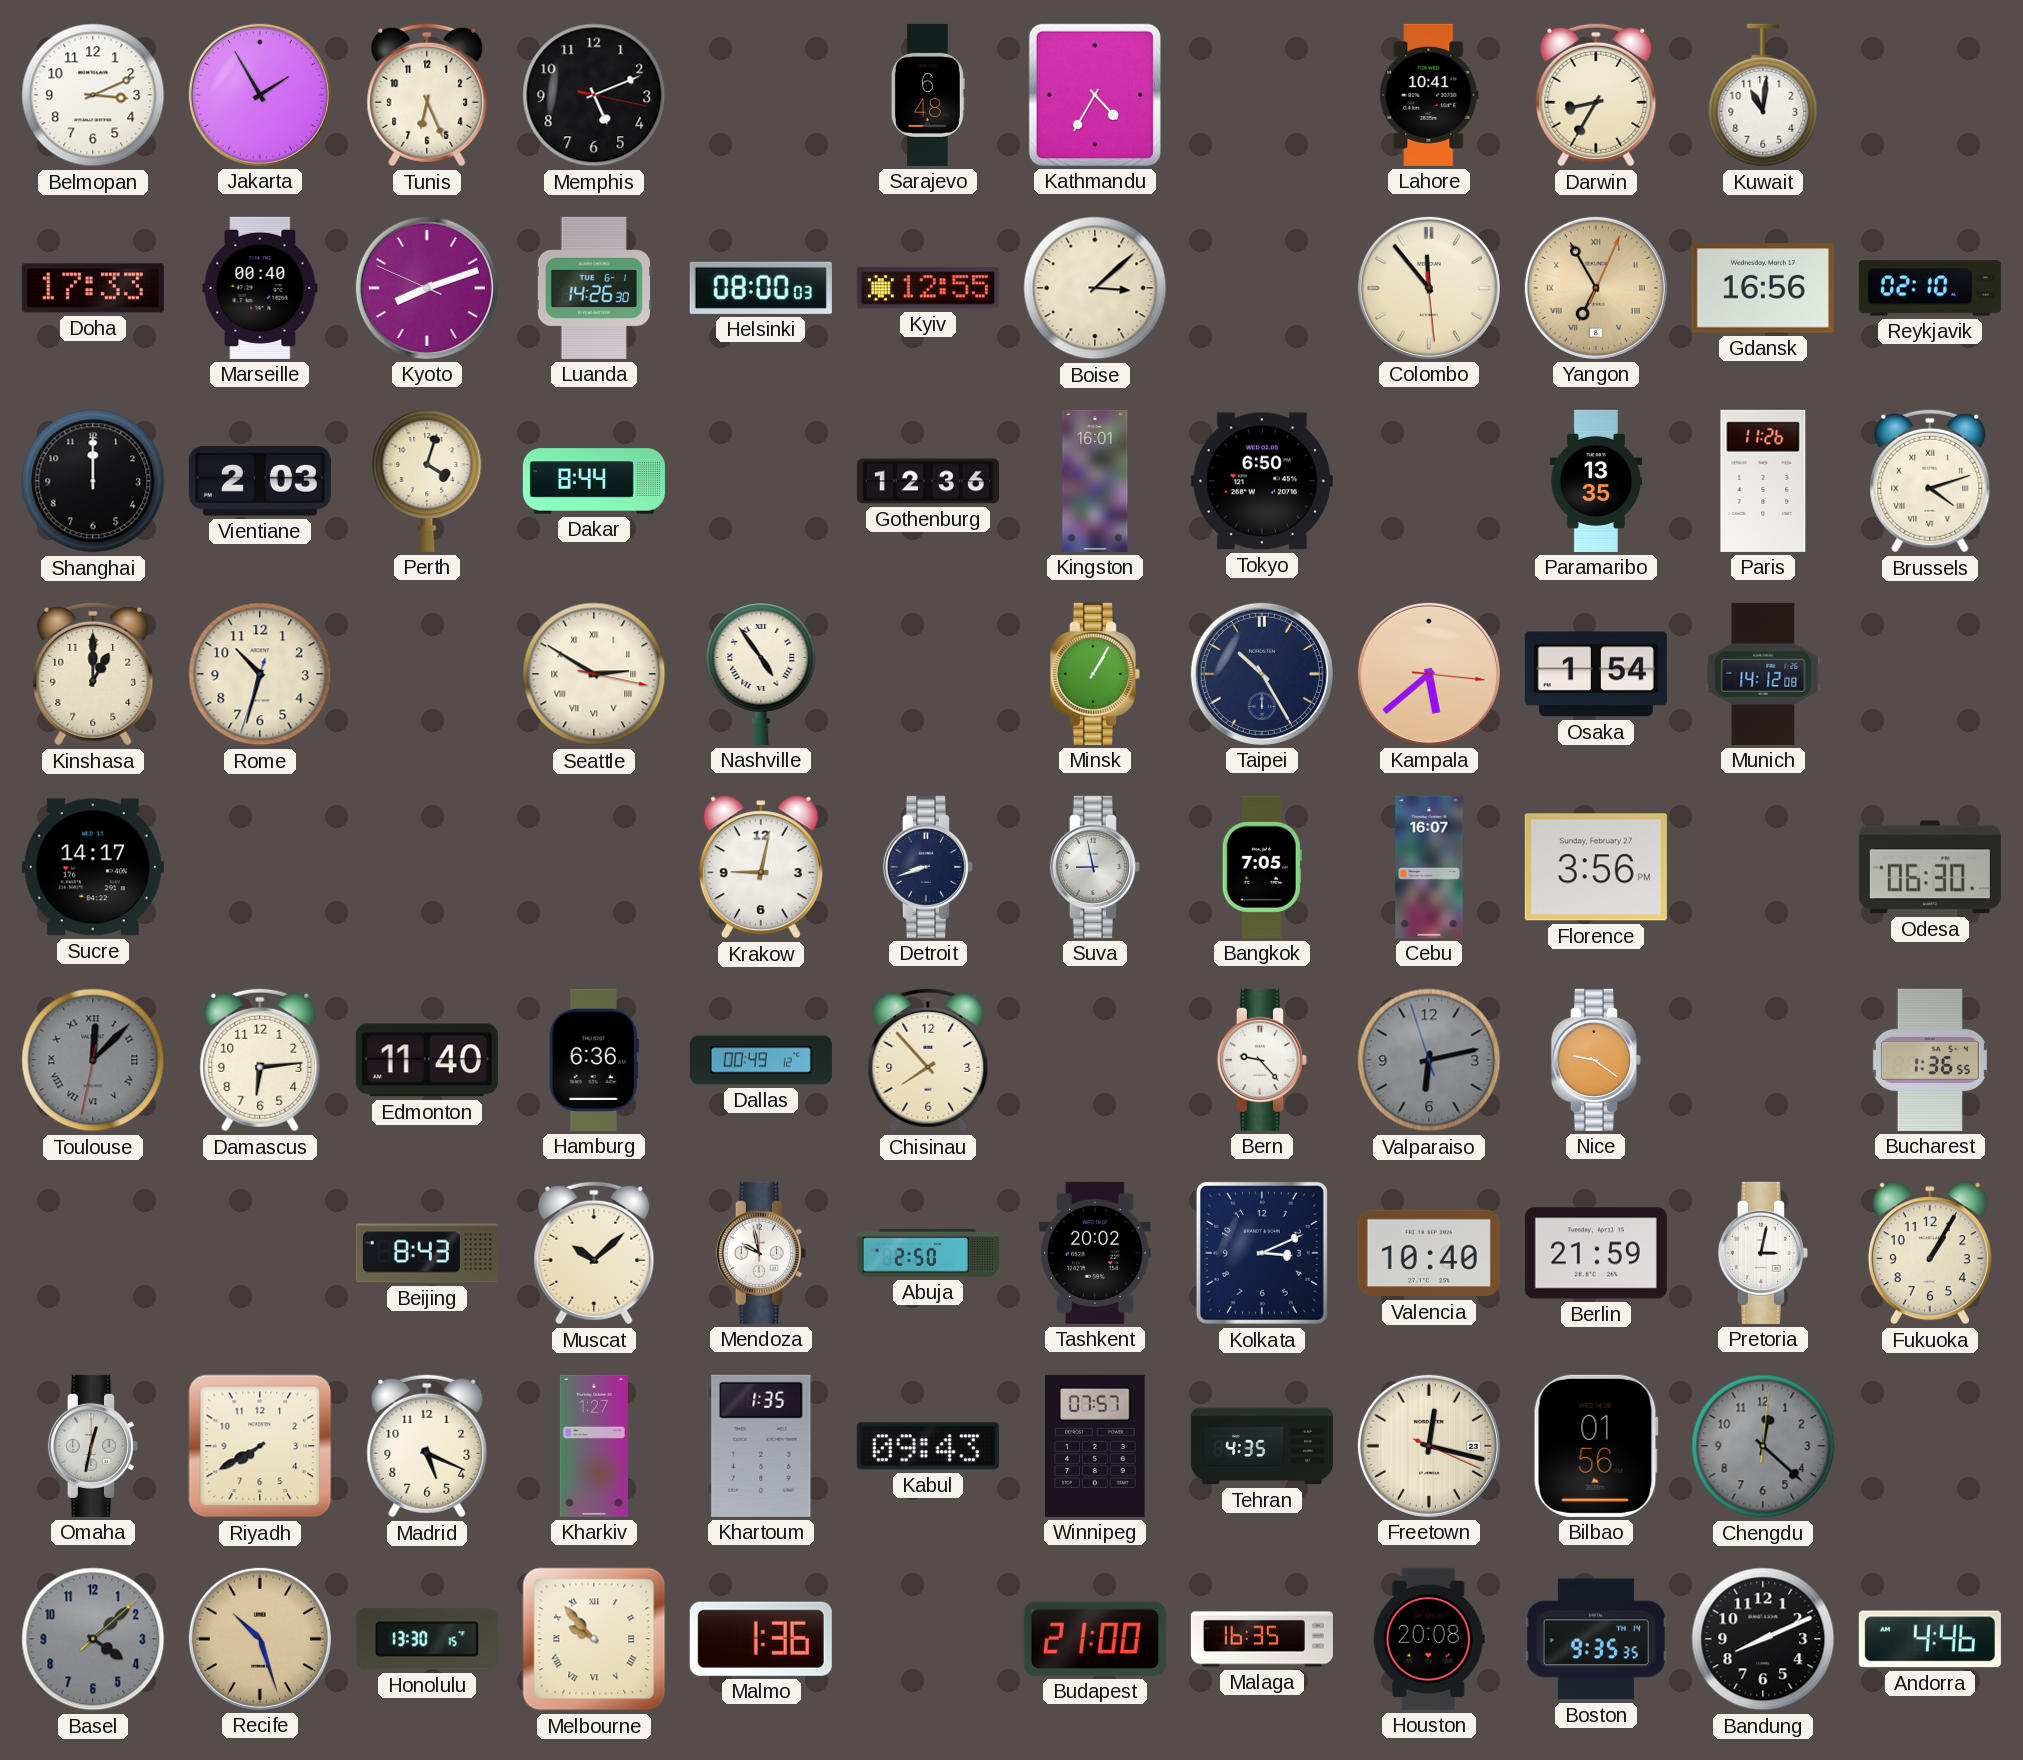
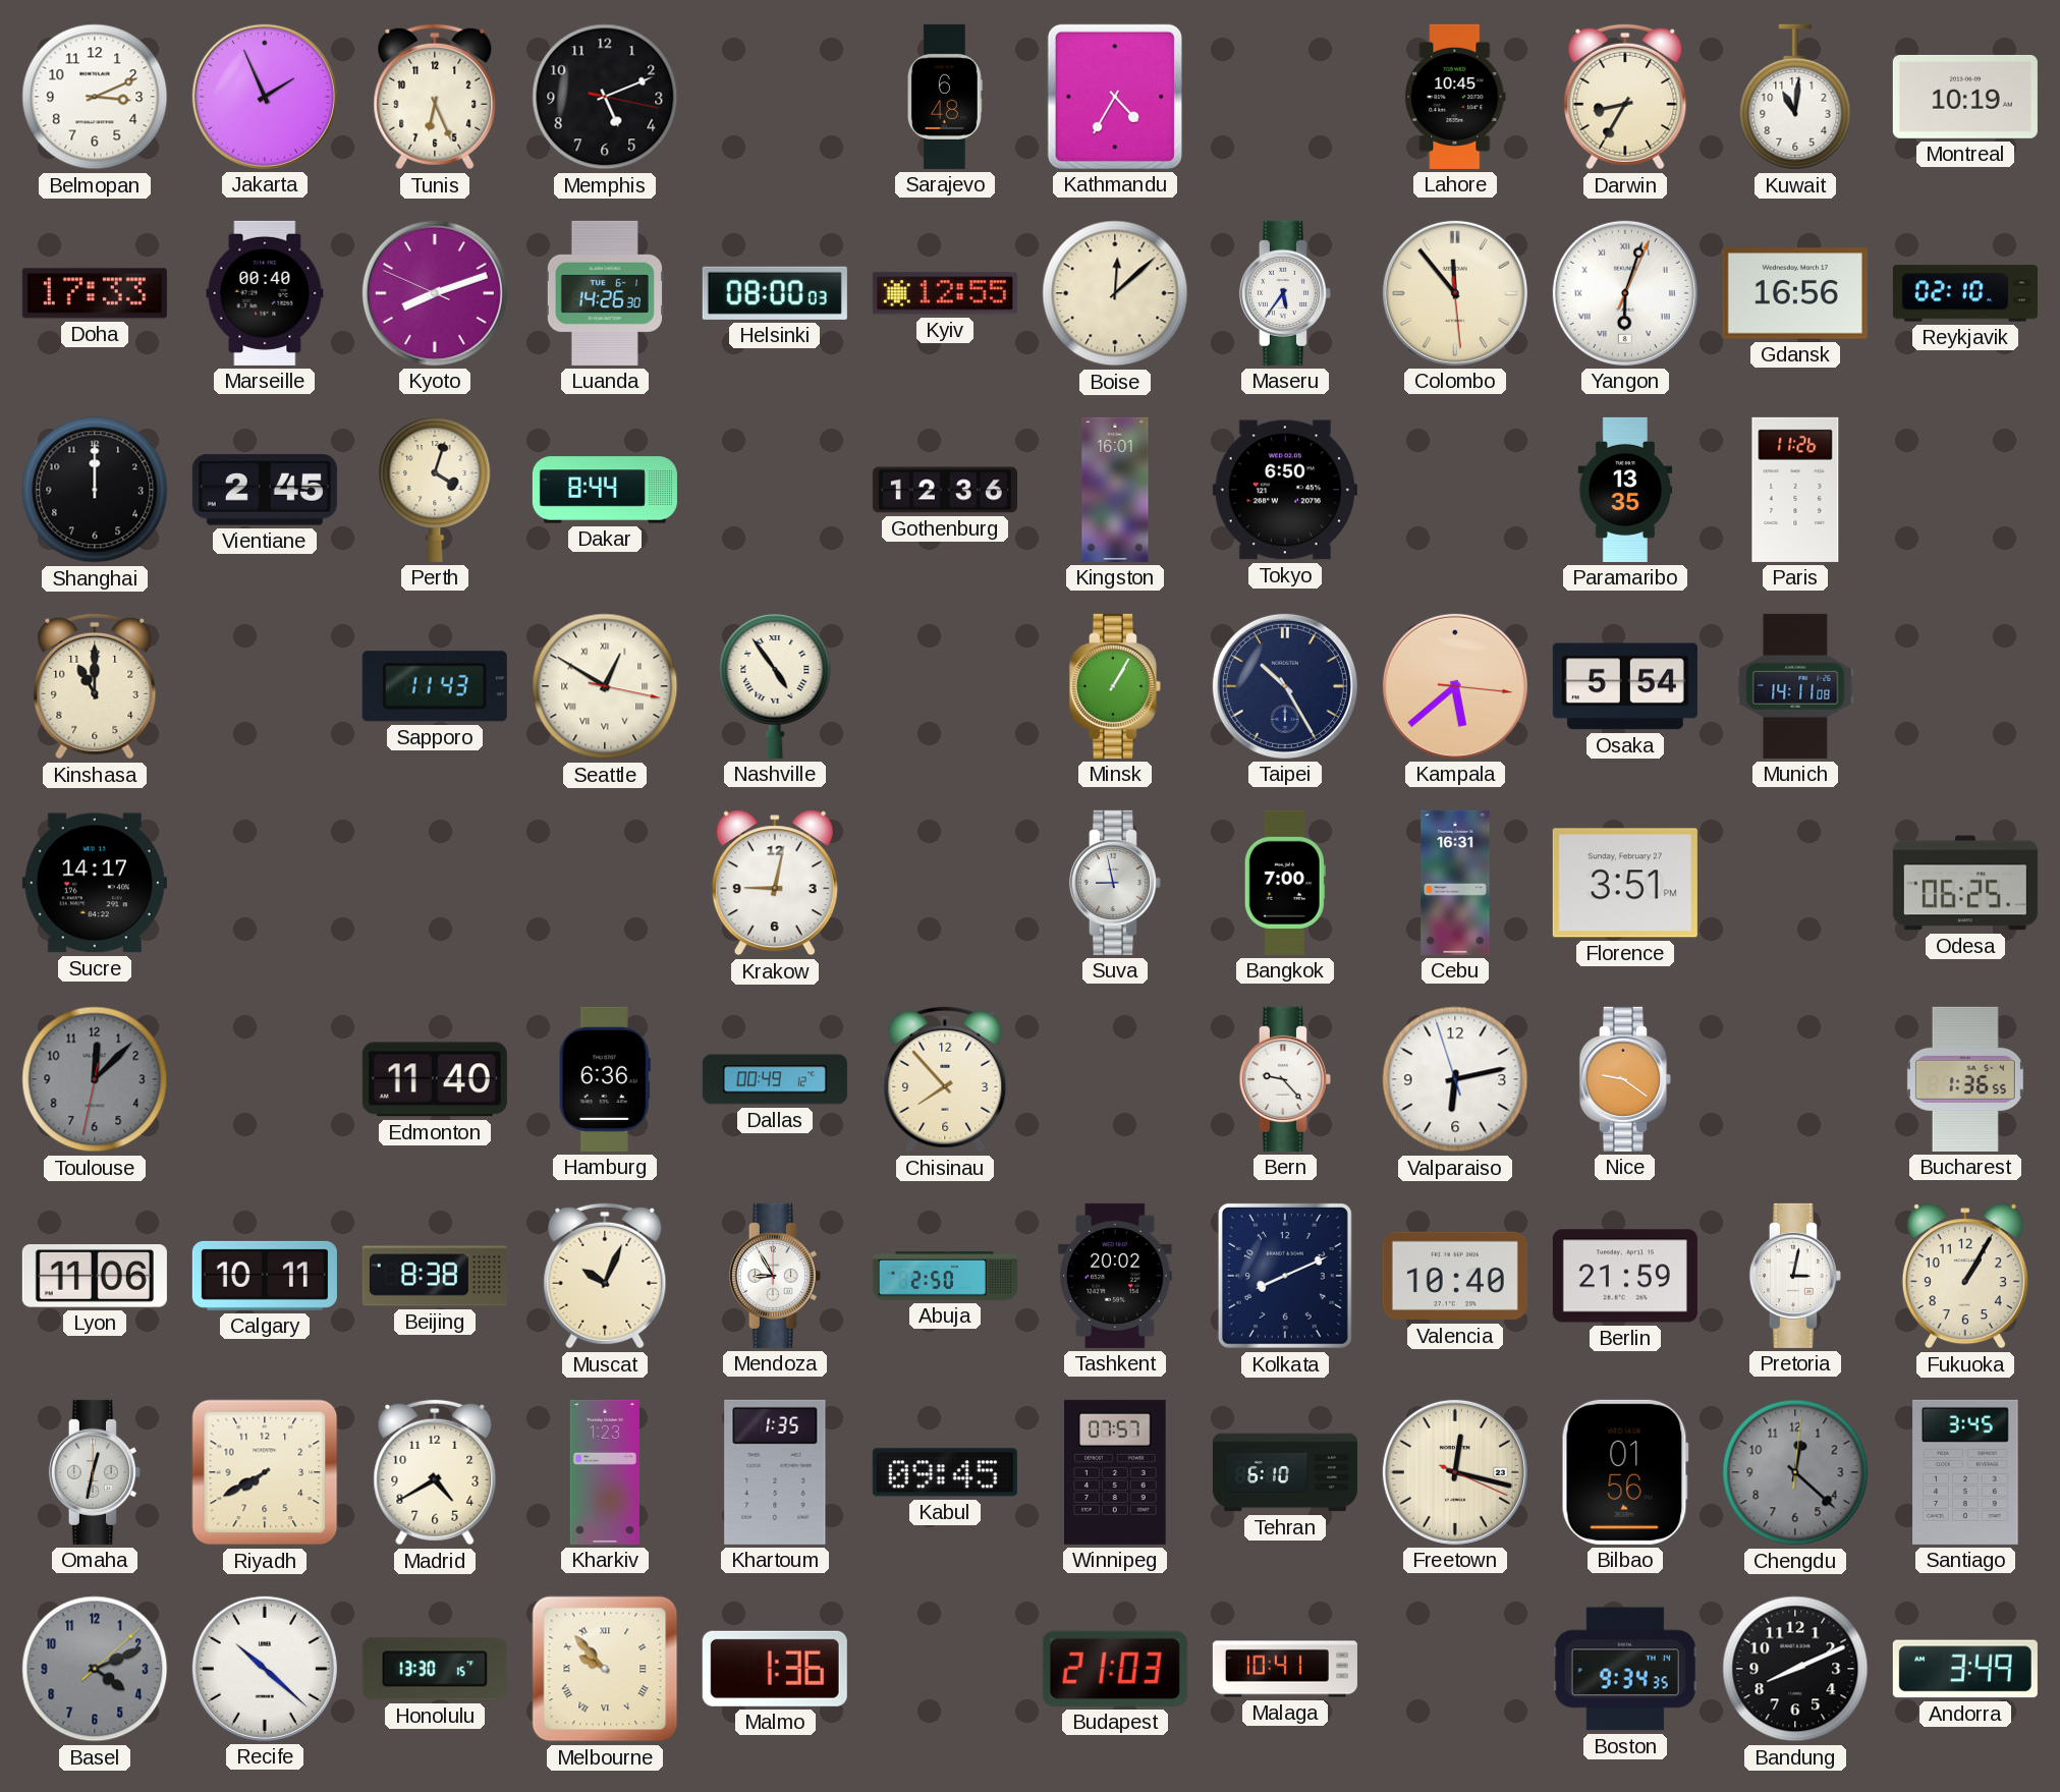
Jakarta: 1:55 -> 1:56
Lahore: 10:41 -> 10:45
Montreal: none -> 10:19
Boise: 3:08 -> 12:08
Maseru: none -> 5:36
Yangon: 6:55 -> 6:03
Yangon dial: champagne -> white
Vientiane: 2:03 -> 2:45
Brussels: 4:12 -> none
Kinshasa: 1:00 -> 11:00
Rome: 10:32 -> none
Sapporo: none -> 11:43
Seattle: 2:50 -> 12:50
Osaka: 1:54 -> 5:54
Munich: 14:12 -> 14:11
Detroit: 8:42 -> none
Bangkok: 7:05 -> 7:00
Cebu: 16:07 -> 16:31
Florence: 3:56 -> 3:51
Odesa: 06:30 -> 06:25
Toulouse numerals: Roman -> Arabic
Damascus: 6:14 -> none
Valparaiso dial: grey -> white
Lyon: none -> 11:06
Calgary: none -> 10:11
Beijing: 8:43 -> 8:38
Muscat: 10:08 -> 10:04
Mendoza: 9:58 -> 8:55
Kolkata: 3:11 -> 8:11
Madrid: 5:19 -> 4:40
Kharkiv: 1:27 -> 1:23
Kabul: 09:43 -> 09:45
Tehran: 4:35 -> 6:10
Santiago: none -> 3:45
Basel: 4:08 -> 4:11
Recife: 10:27 -> 10:22
Recife dial: champagne -> white
Budapest: 21:00 -> 21:03
Malaga: 16:35 -> 10:41
Houston: 20:08 -> none
Boston: 9:35 -> 9:34
Andorra: 4:46 -> 3:49
